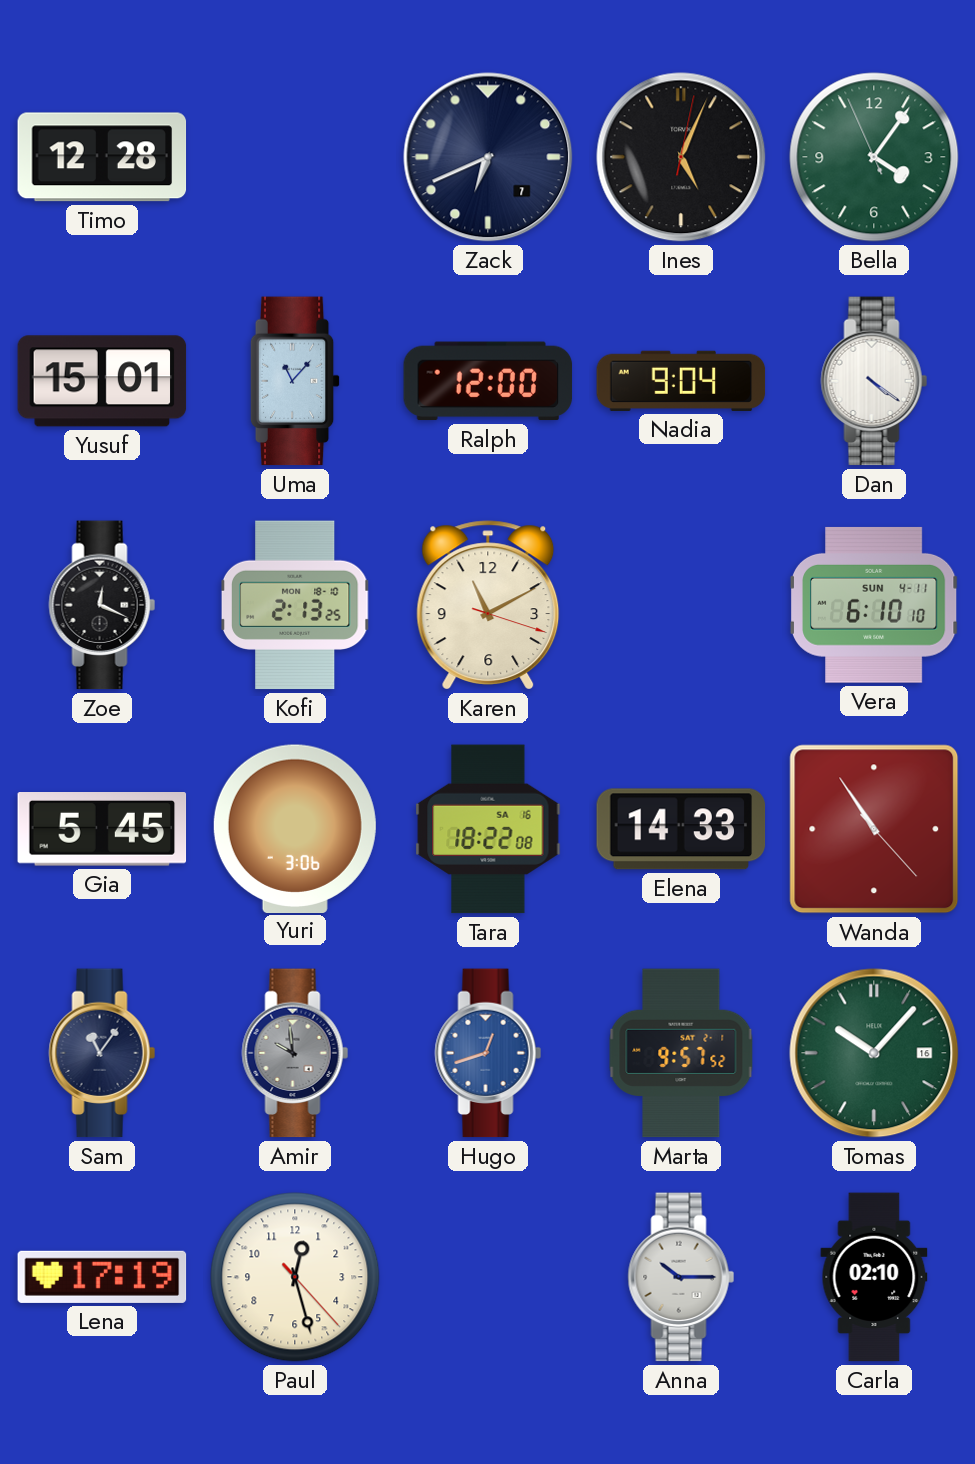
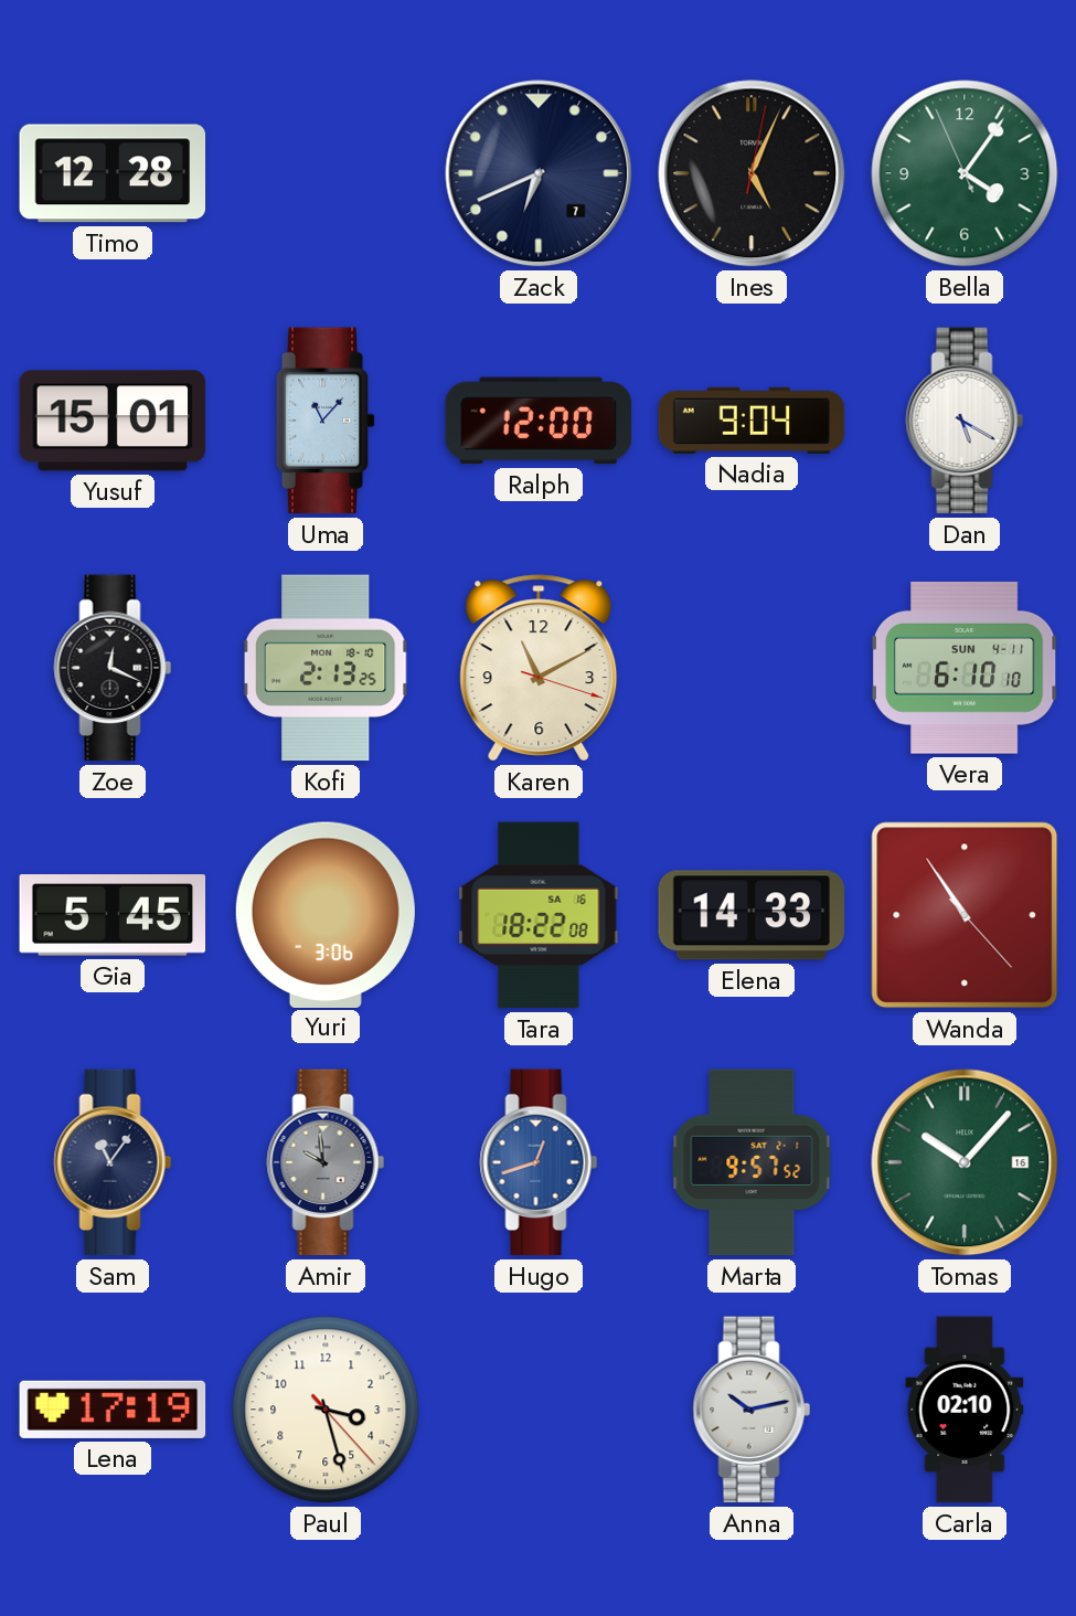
Dan: 4:21 -> 5:20
Paul: 12:27 -> 3:27
Anna: 10:15 -> 10:13
